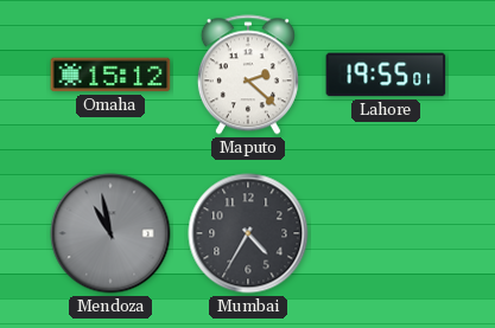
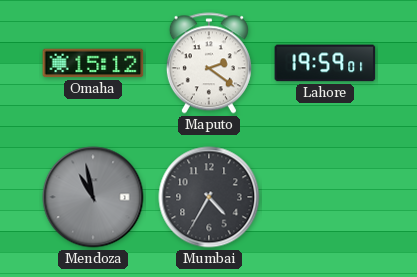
Maputo: 2:22 -> 2:21
Lahore: 19:55 -> 19:59
